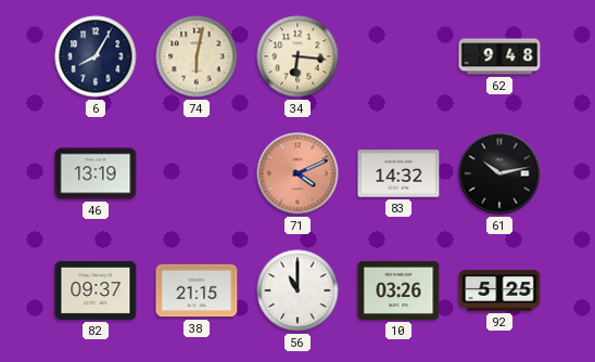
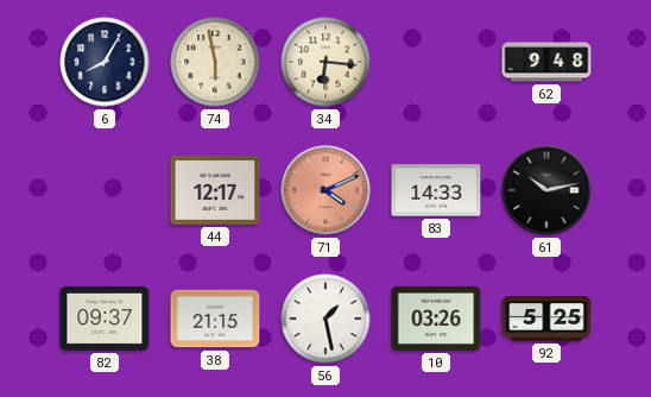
74: 6:02 -> 5:58
46: 13:19 -> none
44: none -> 12:17
83: 14:32 -> 14:33
56: 11:00 -> 1:28
